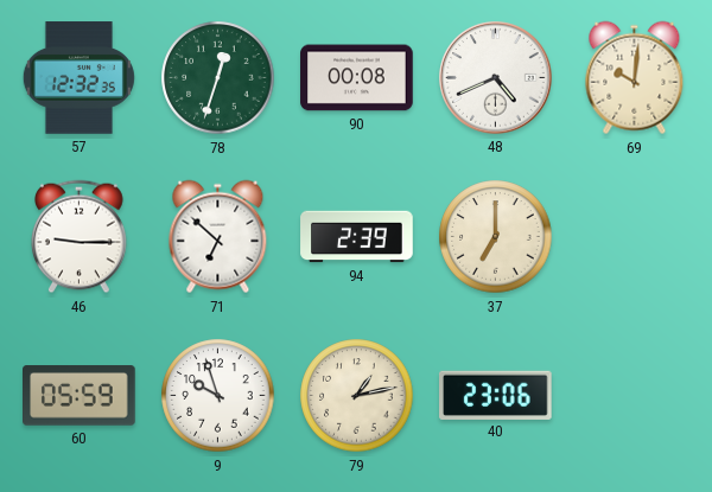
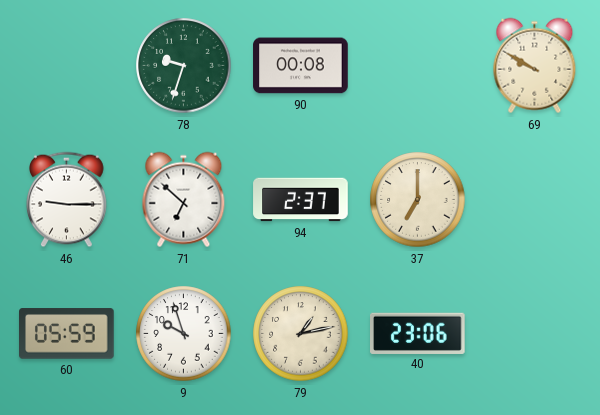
57: 12:32 -> none
78: 12:33 -> 9:33
48: 4:41 -> none
69: 10:01 -> 9:50
94: 2:39 -> 2:37
